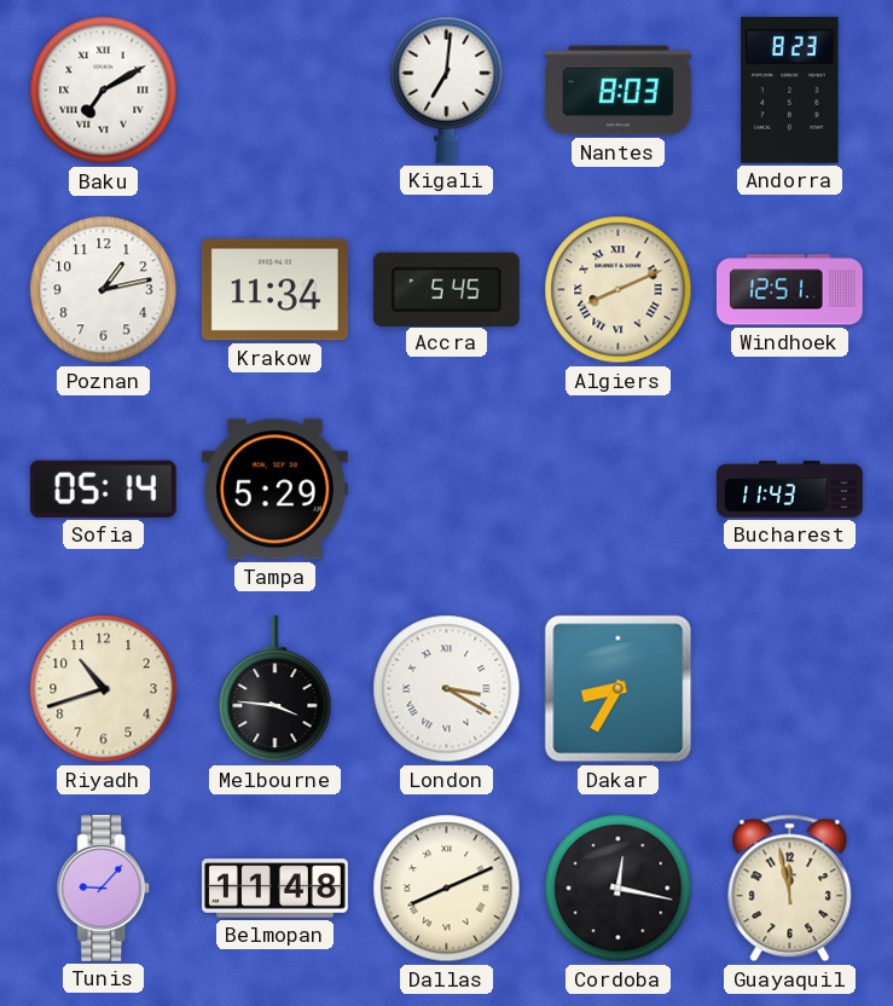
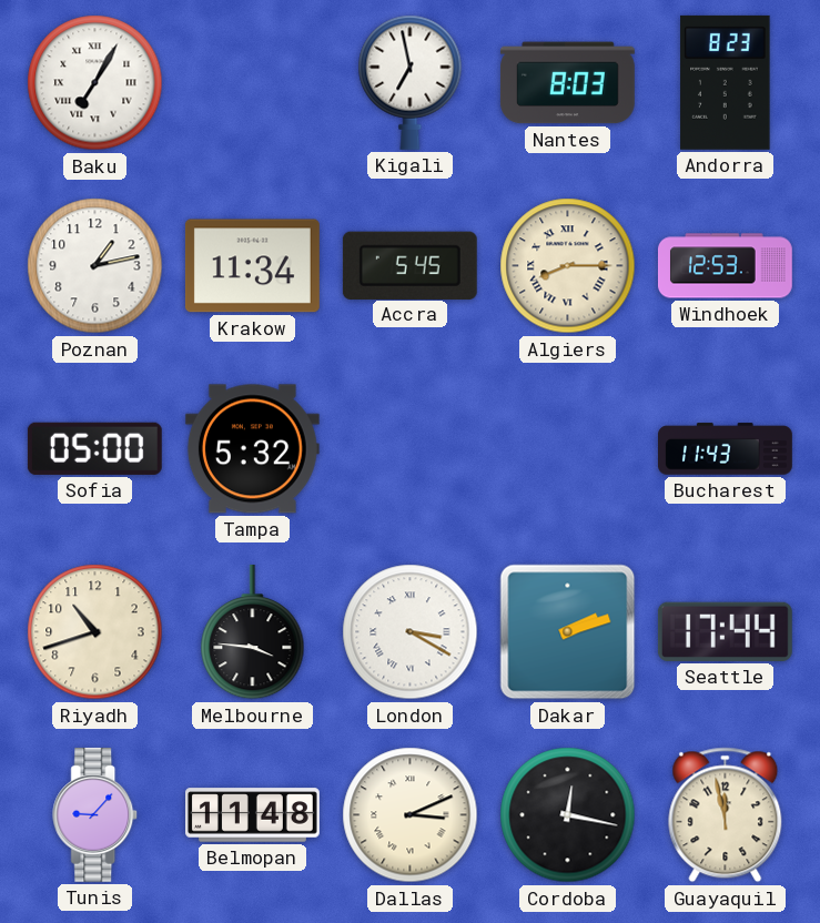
Baku: 7:10 -> 7:05
Kigali: 7:01 -> 6:58
Algiers: 8:11 -> 8:15
Windhoek: 12:51 -> 12:53
Sofia: 05:14 -> 05:00
Tampa: 5:29 -> 5:32
Dakar: 8:35 -> 2:12
Seattle: none -> 17:44
Dallas: 8:11 -> 3:11
